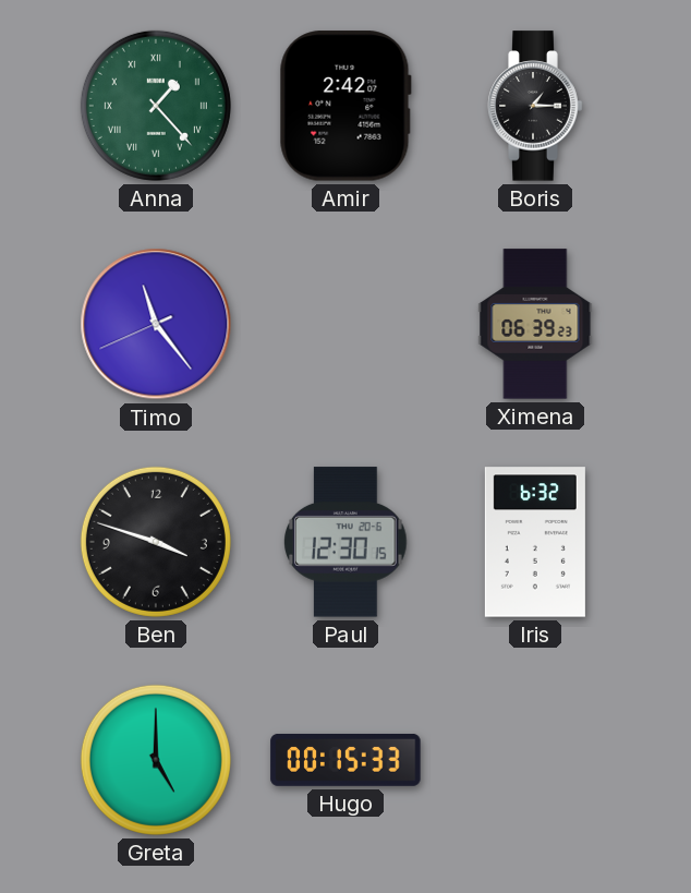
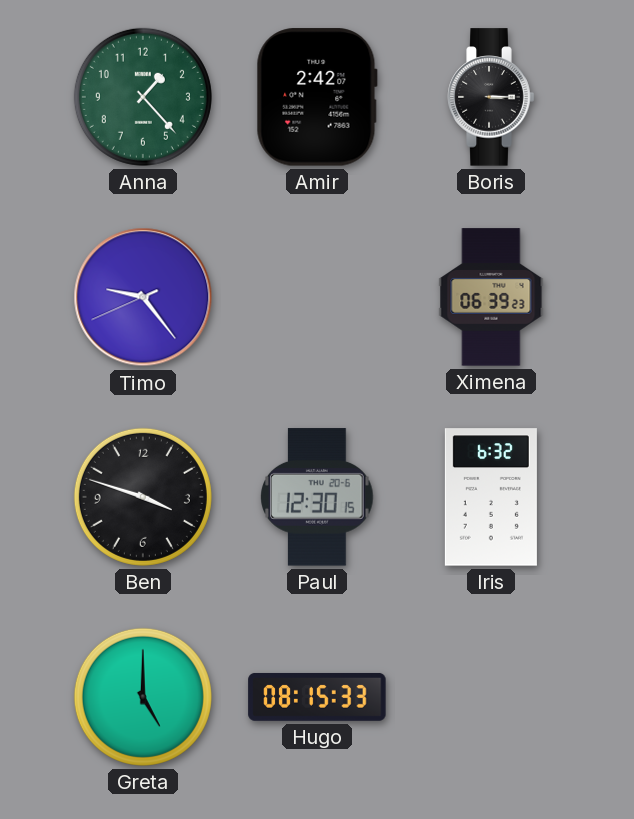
Anna numerals: Roman -> Arabic
Boris: 1:15 -> 3:15
Timo: 11:23 -> 9:23
Hugo: 00:15 -> 08:15
